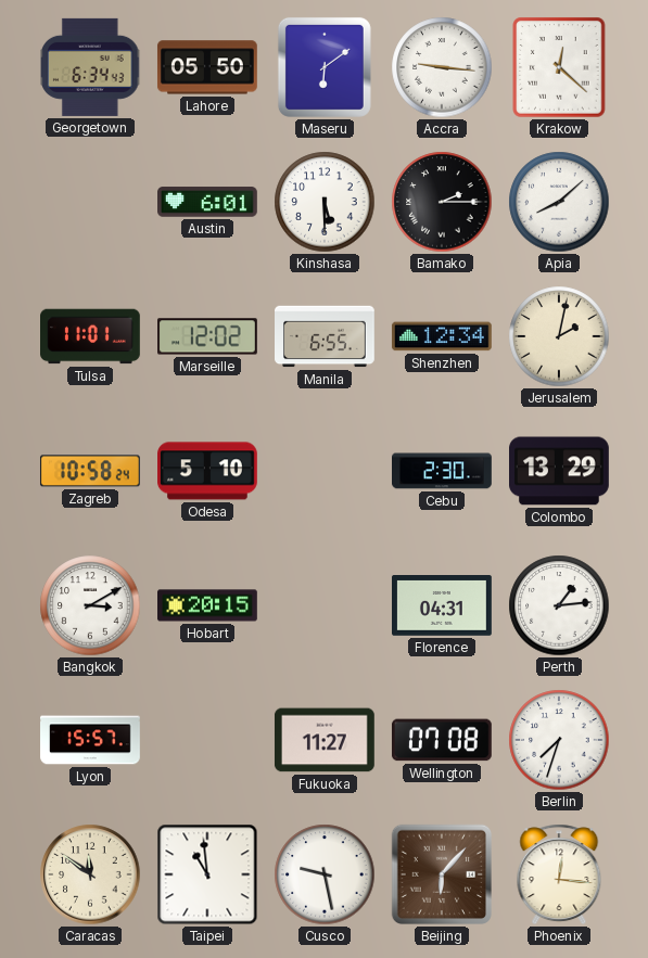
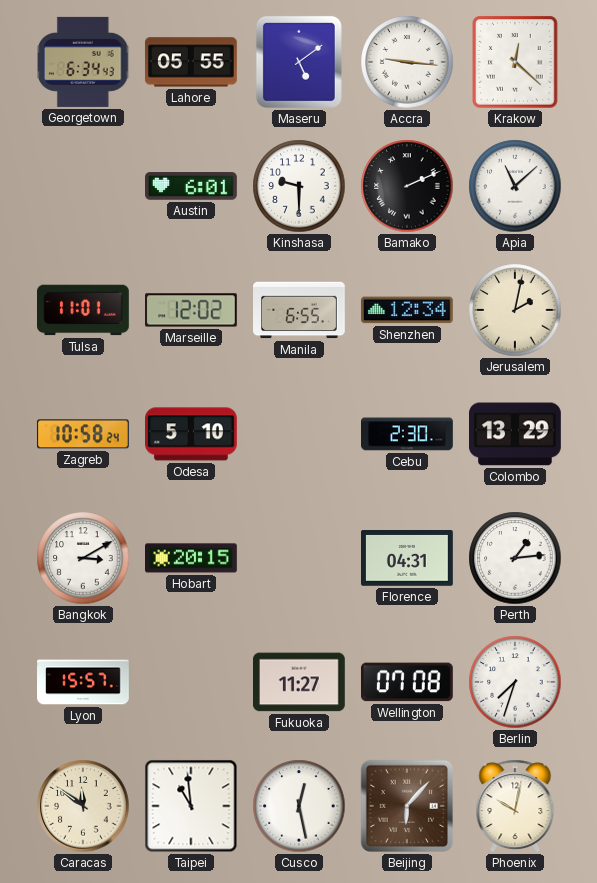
Lahore: 05:50 -> 05:55
Maseru: 6:09 -> 5:09
Kinshasa: 5:30 -> 9:30
Bamako: 2:15 -> 2:11
Apia: 8:08 -> 11:08
Cusco: 9:28 -> 12:28
Phoenix: 12:16 -> 10:02
